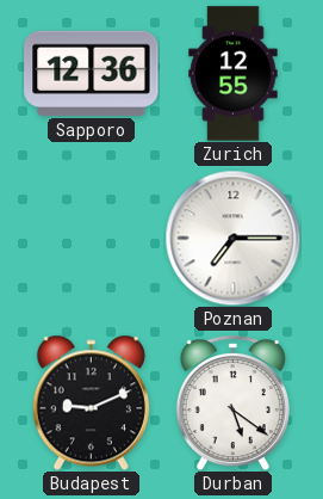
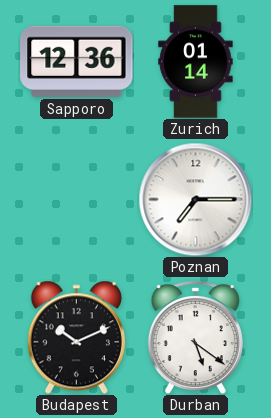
Zurich: 12:55 -> 01:14
Budapest: 9:11 -> 10:11
